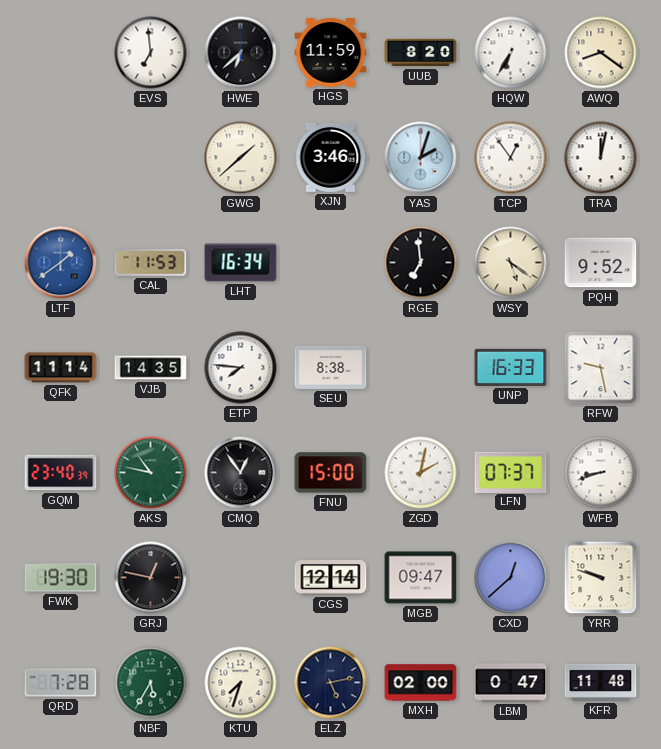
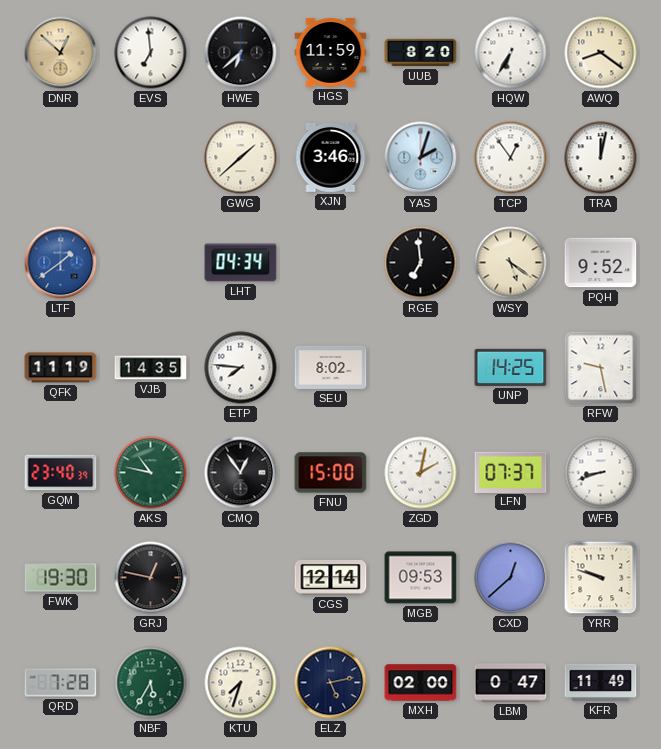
DNR: none -> 12:52
CAL: 11:53 -> none
LHT: 16:34 -> 04:34
QFK: 11:14 -> 11:19
SEU: 8:38 -> 8:02
UNP: 16:33 -> 14:25
MGB: 09:47 -> 09:53
KFR: 11:48 -> 11:49
